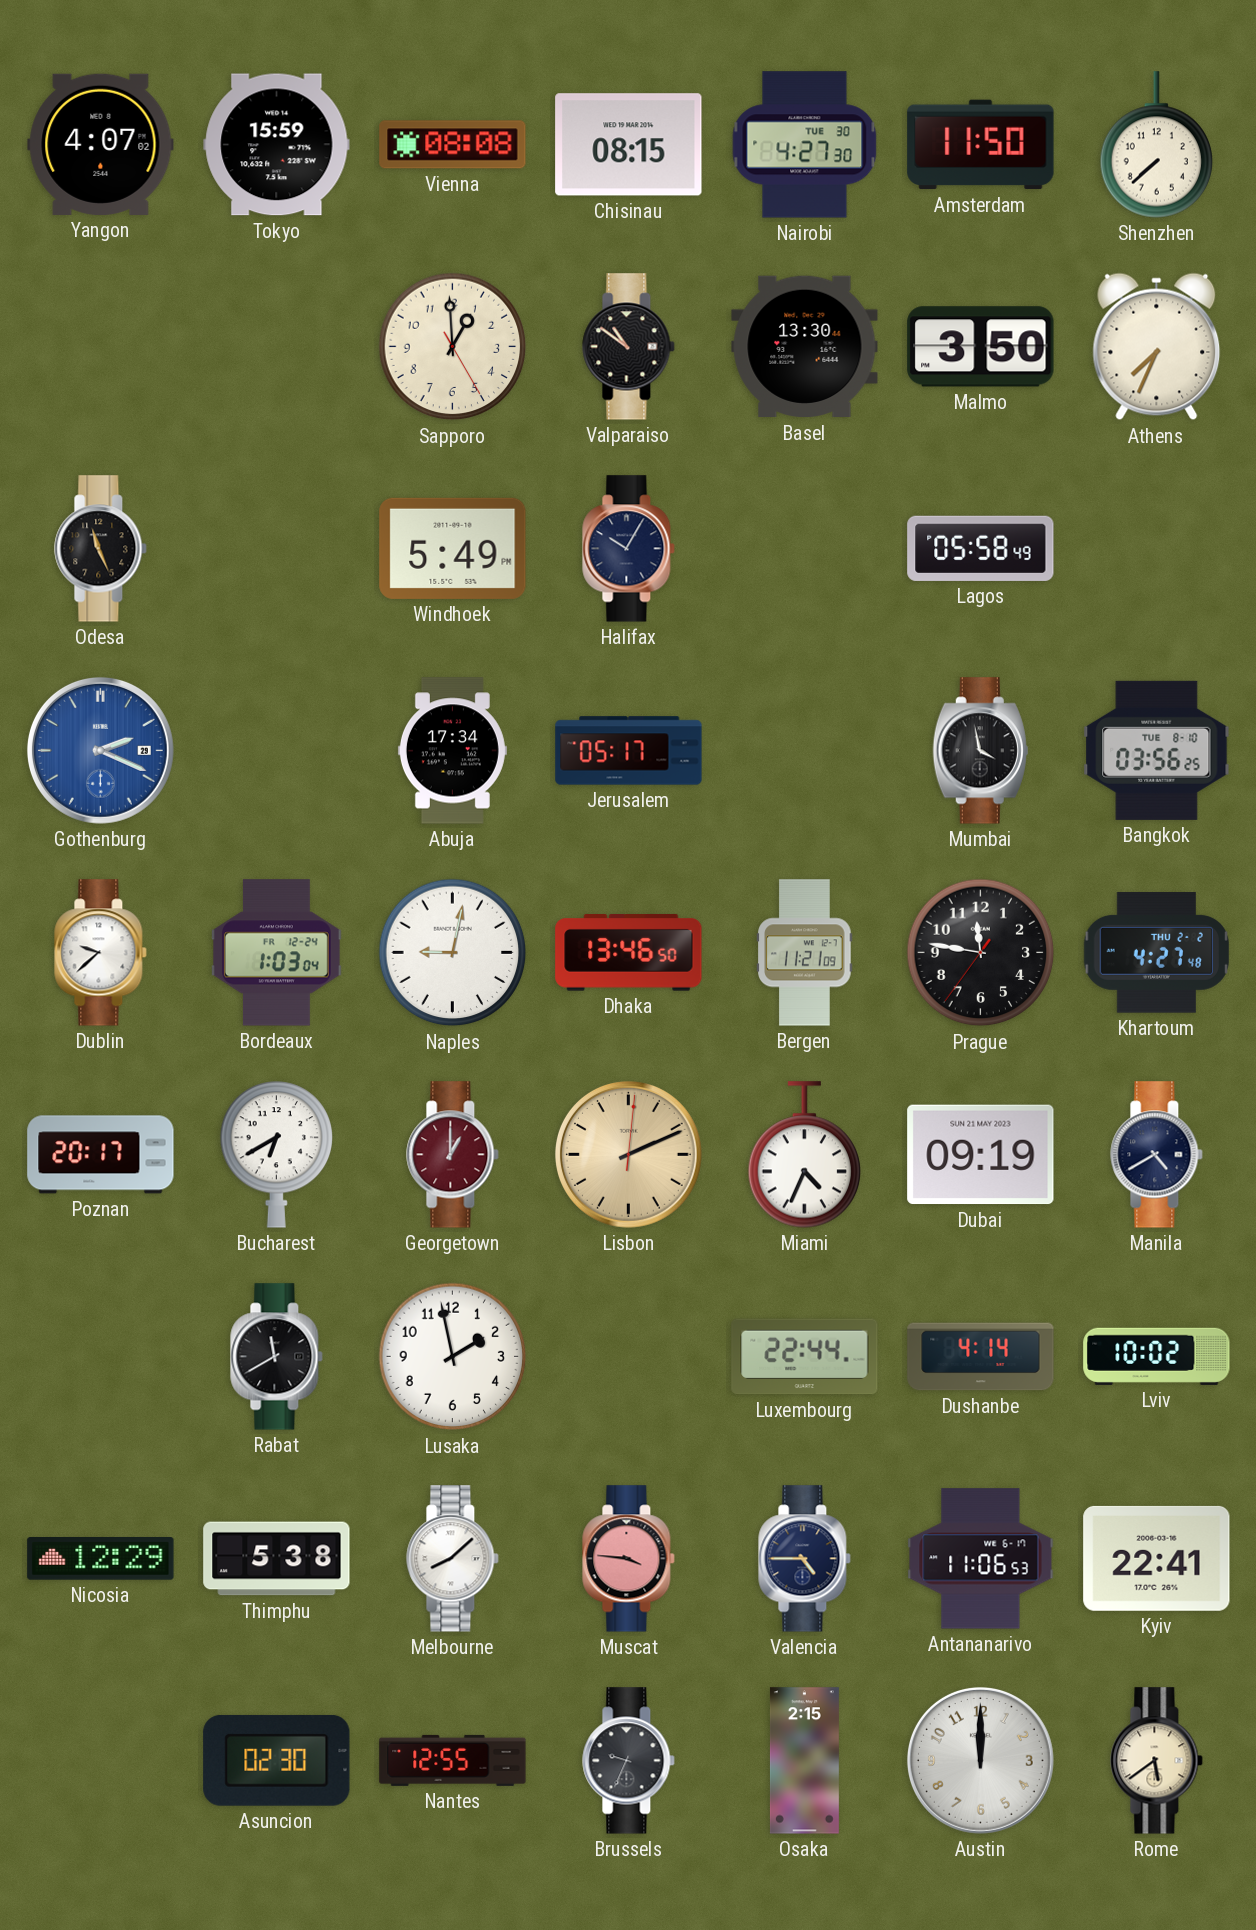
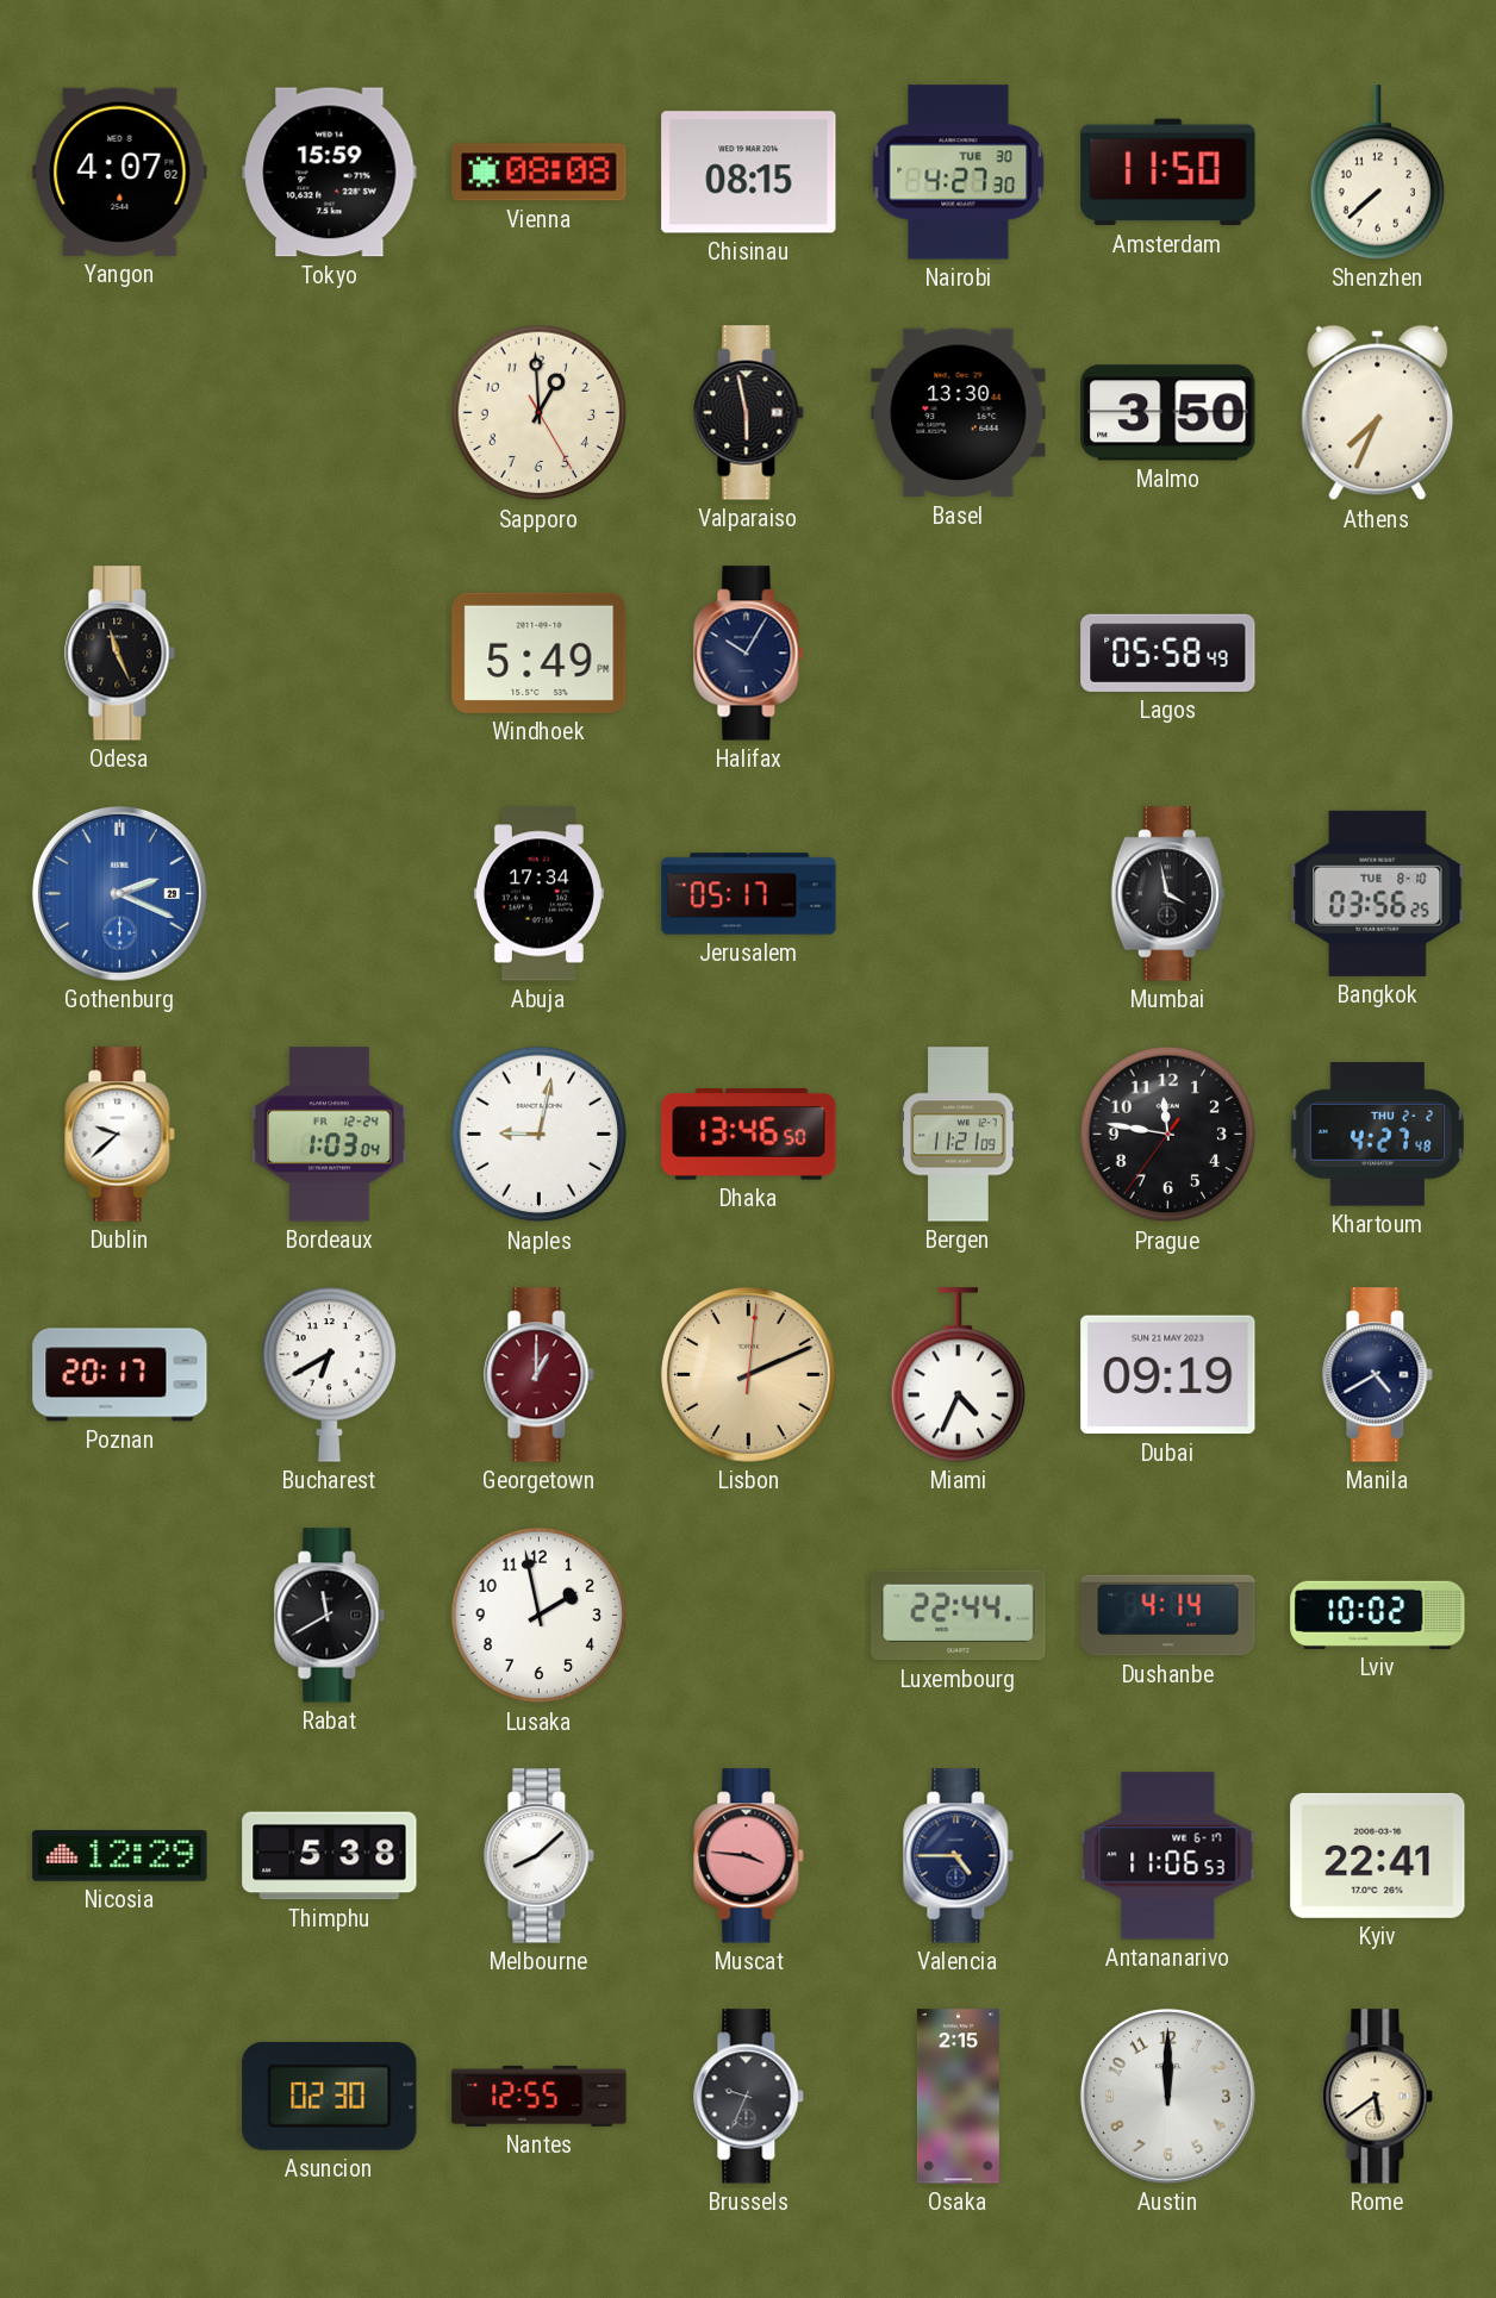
Valparaiso: 10:51 -> 5:58
